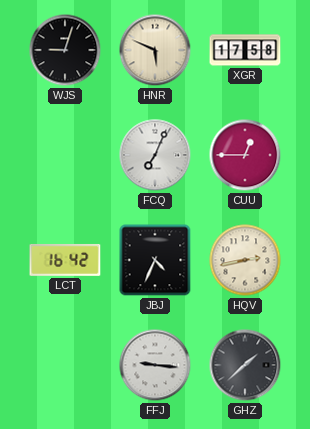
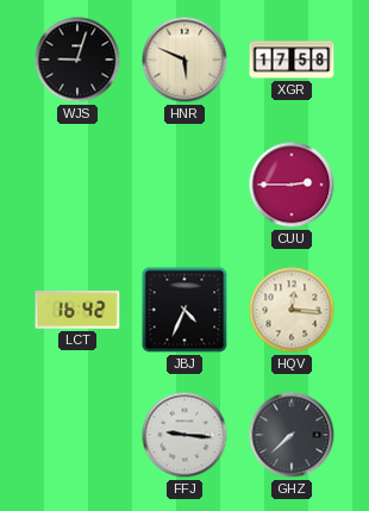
FCQ: 7:04 -> none
CUU: 12:45 -> 2:45
HQV: 2:43 -> 12:16
GHZ: 1:38 -> 7:38
